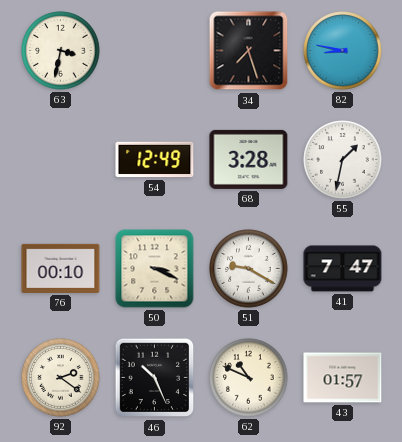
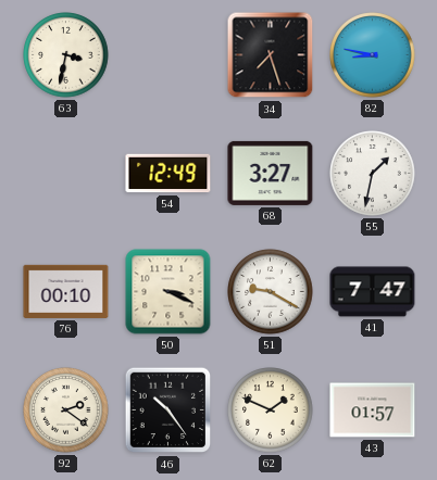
68: 3:28 -> 3:27
46: 10:26 -> 10:24
62: 10:49 -> 1:49
